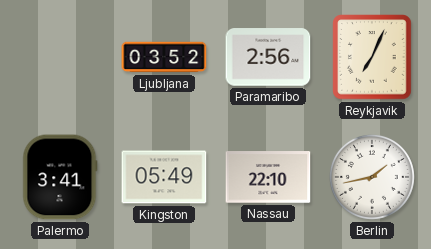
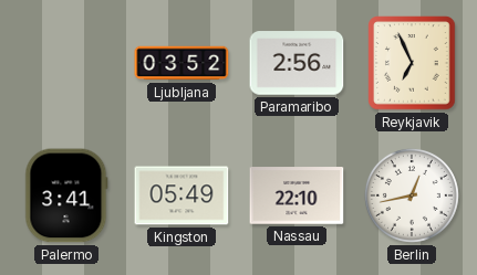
Reykjavik: 7:04 -> 6:56
Berlin: 1:43 -> 12:43
